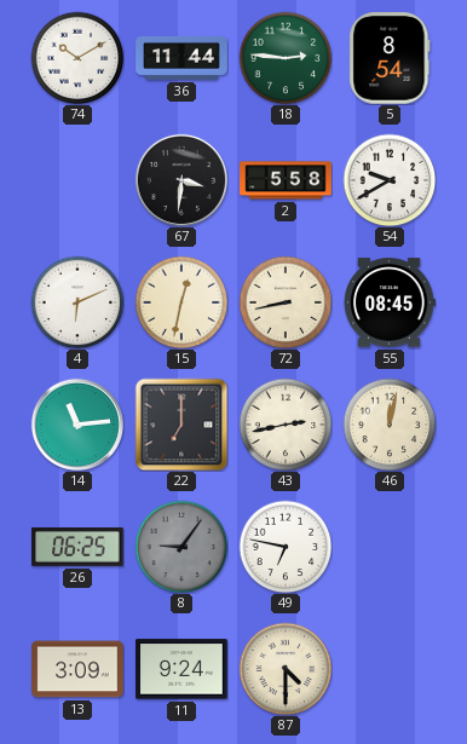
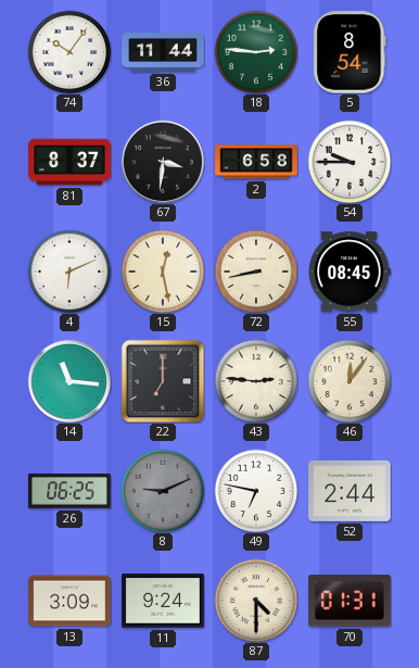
74: 10:10 -> 10:06
81: none -> 8:37
2: 5:58 -> 6:58
54: 9:40 -> 9:45
15: 12:32 -> 12:28
14: 11:14 -> 11:16
43: 2:43 -> 2:46
46: 12:02 -> 12:06
8: 9:06 -> 9:11
52: none -> 2:44
70: none -> 01:31
